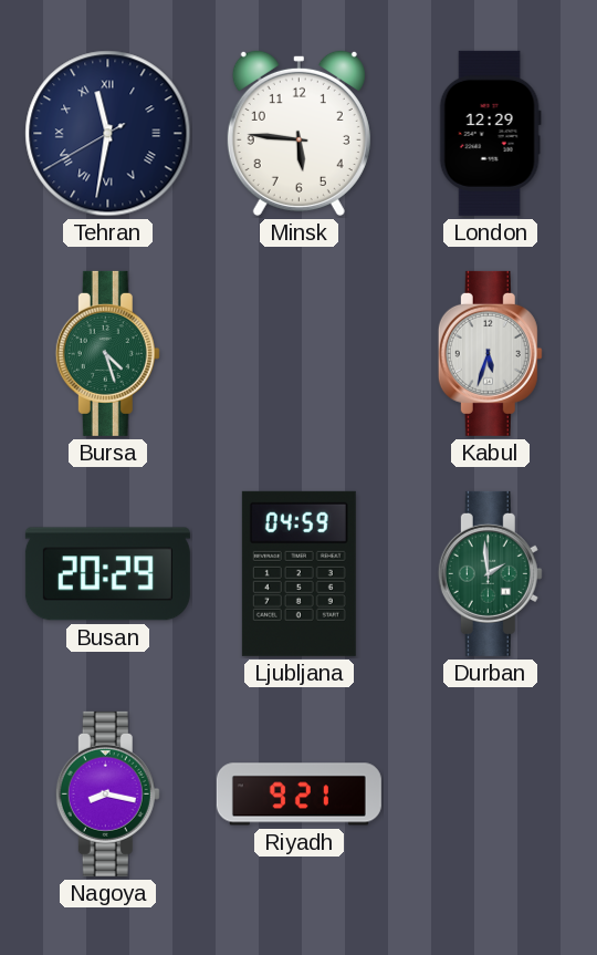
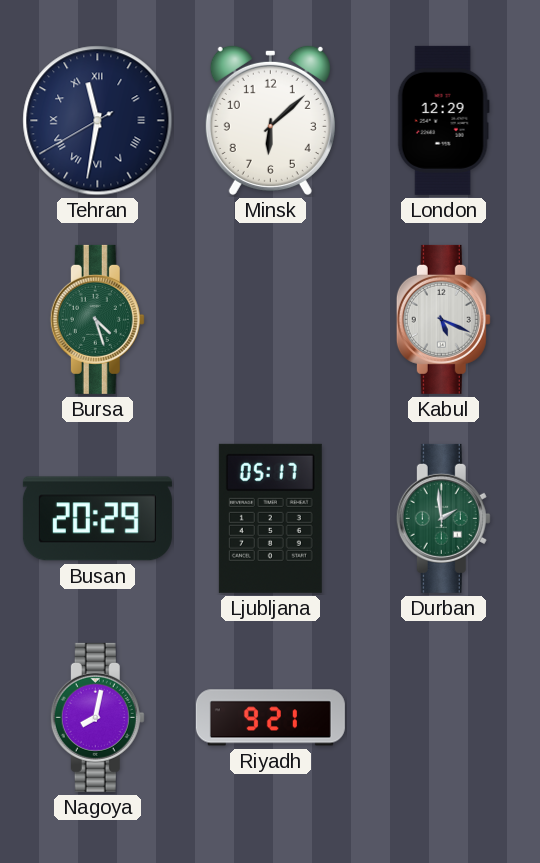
Minsk: 5:46 -> 6:08
Kabul: 5:33 -> 5:19
Ljubljana: 04:59 -> 05:17
Nagoya: 8:17 -> 8:02
